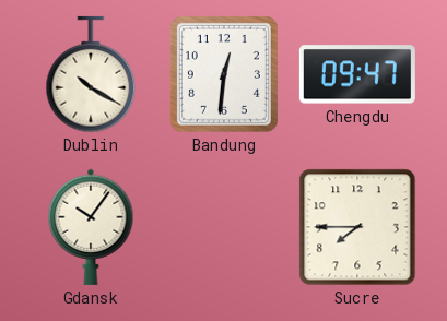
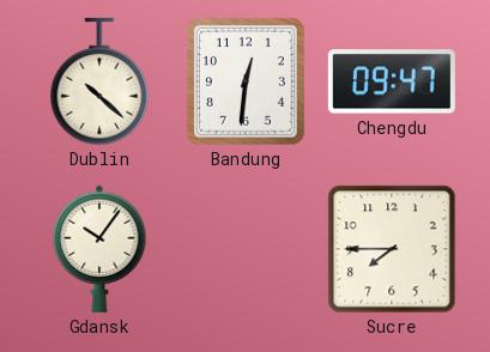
Dublin: 10:20 -> 10:22
